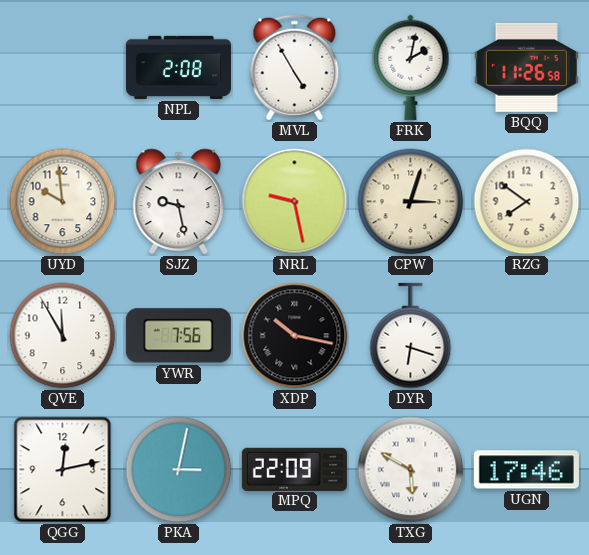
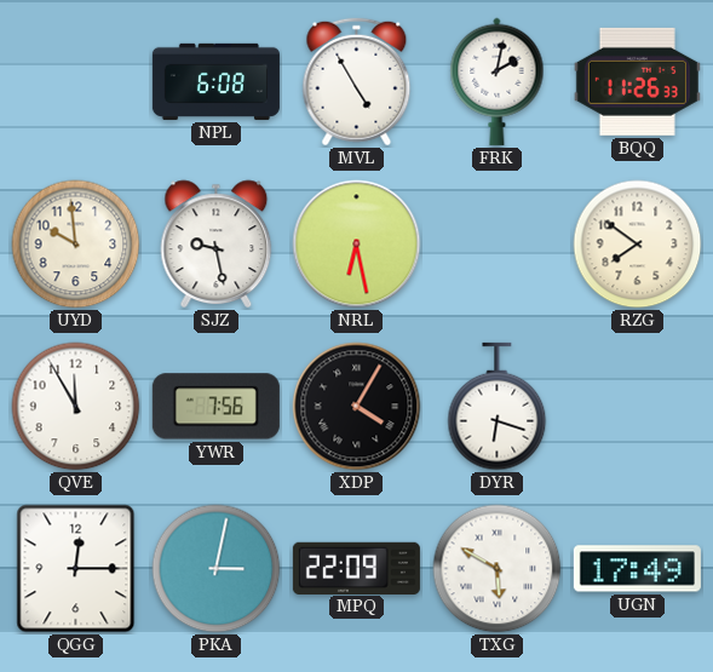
NPL: 2:08 -> 6:08
BQQ: 11:26:58 -> 11:26:33
NRL: 9:28 -> 6:28
CPW: 3:03 -> none
XDP: 10:17 -> 4:05
QGG: 12:13 -> 12:15
UGN: 17:46 -> 17:49
